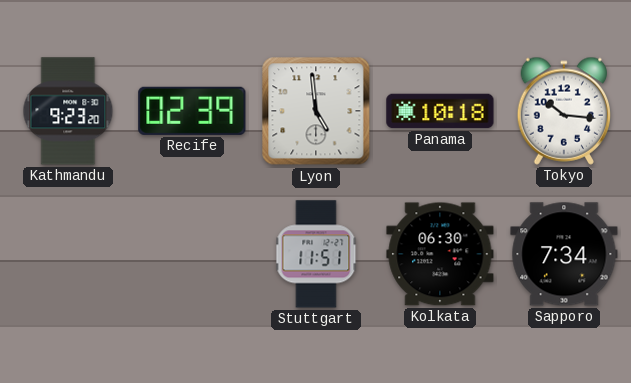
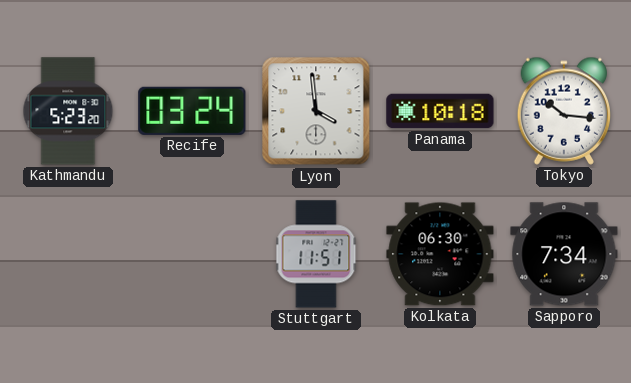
Kathmandu: 9:23 -> 5:23
Recife: 02:39 -> 03:24
Lyon: 4:59 -> 3:59
